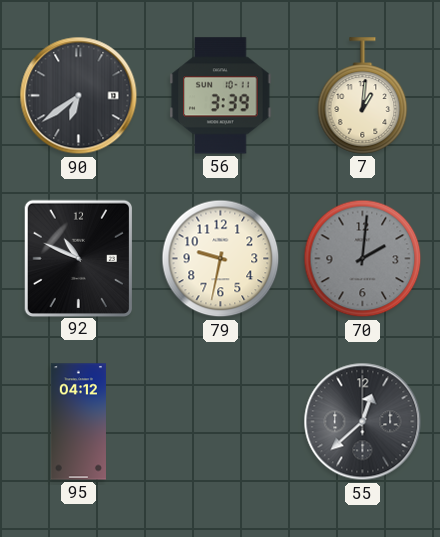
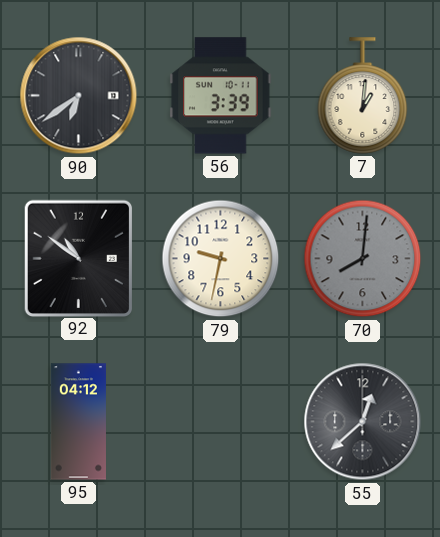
92: 10:49 -> 10:51
70: 2:01 -> 8:01
